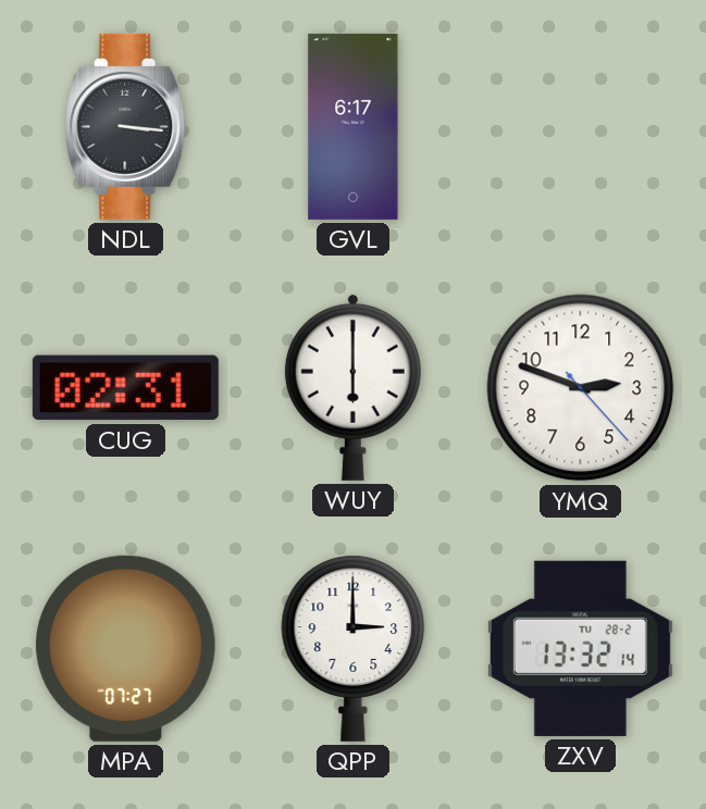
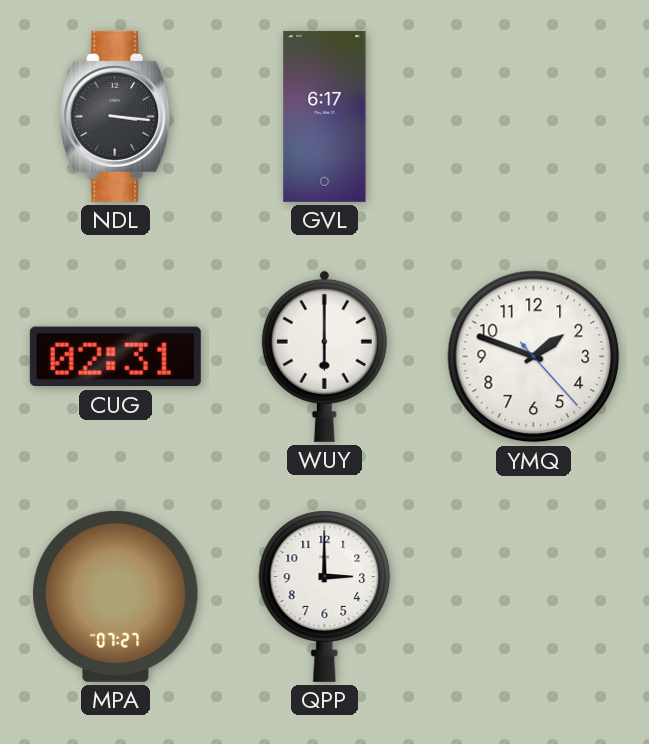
YMQ: 2:48 -> 1:48
ZXV: 13:32 -> none
